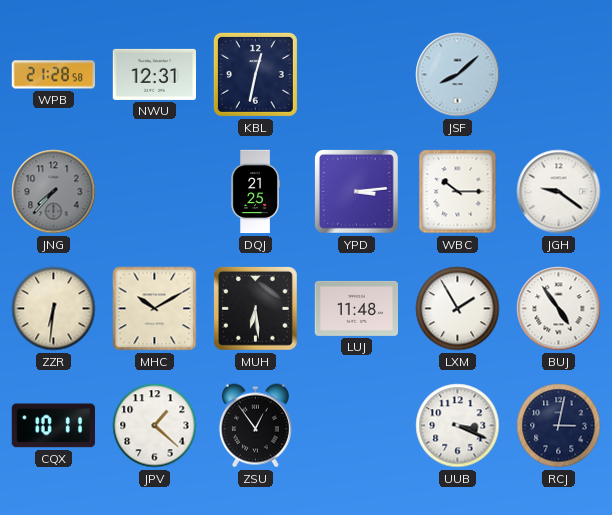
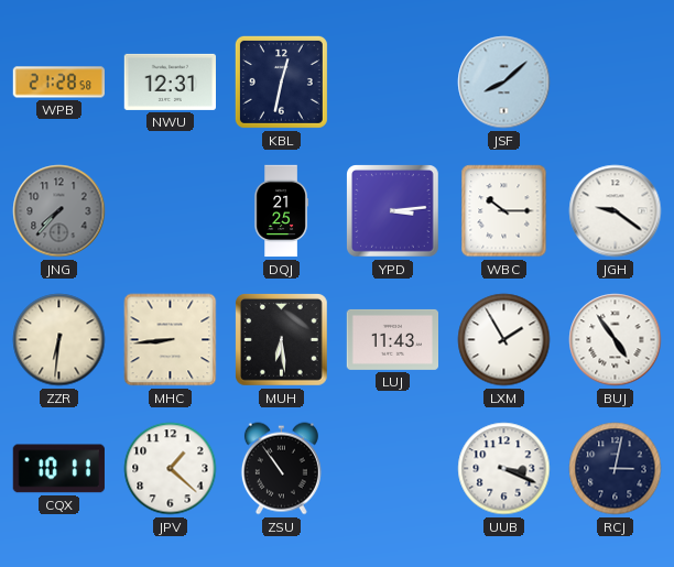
MHC: 10:10 -> 8:44
LUJ: 11:48 -> 11:43
ZSU: 12:54 -> 10:54
